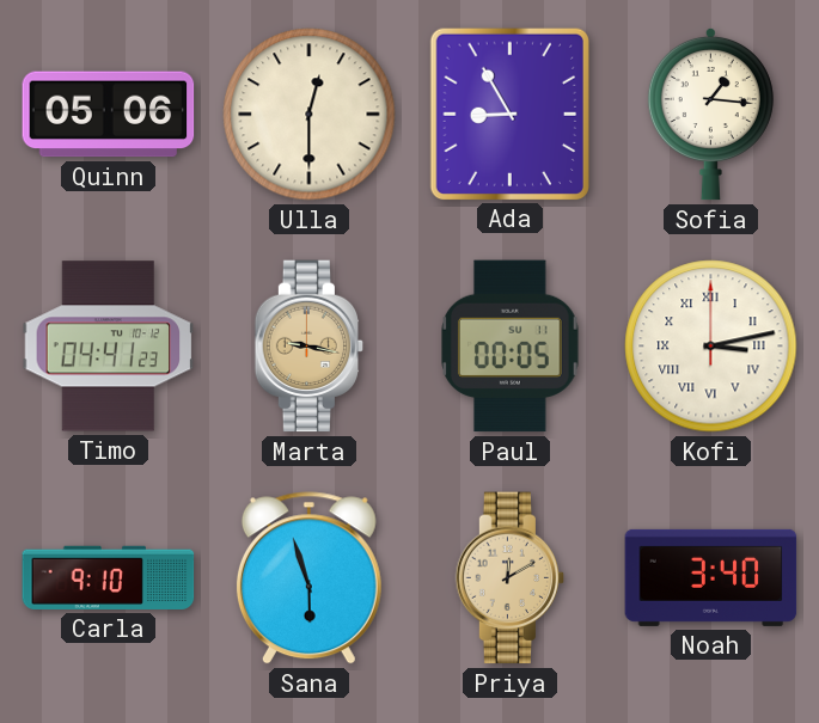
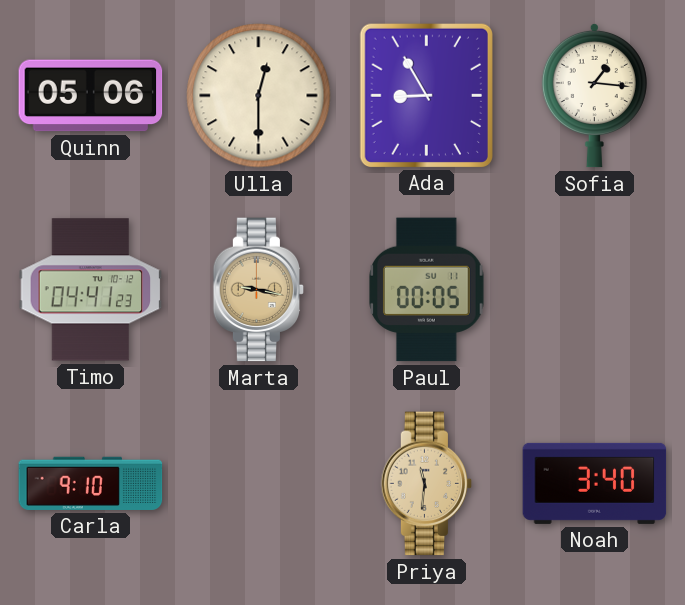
Kofi: 3:13 -> none
Sana: 5:57 -> none
Priya: 12:10 -> 11:31
